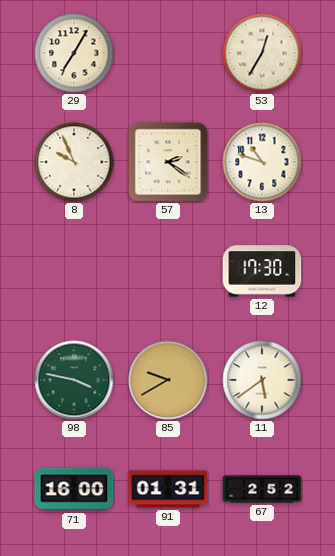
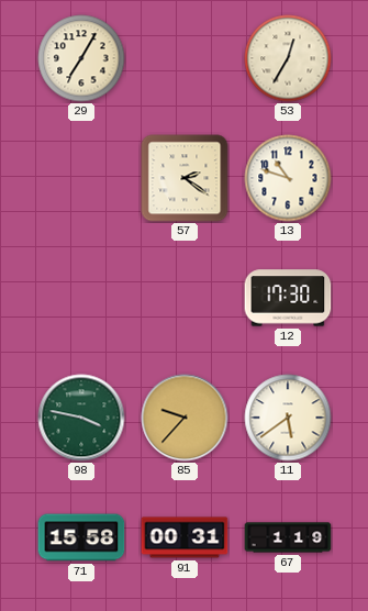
8: 9:56 -> none
85: 9:40 -> 9:37
71: 16:00 -> 15:58
91: 01:31 -> 00:31
67: 2:52 -> 1:19
